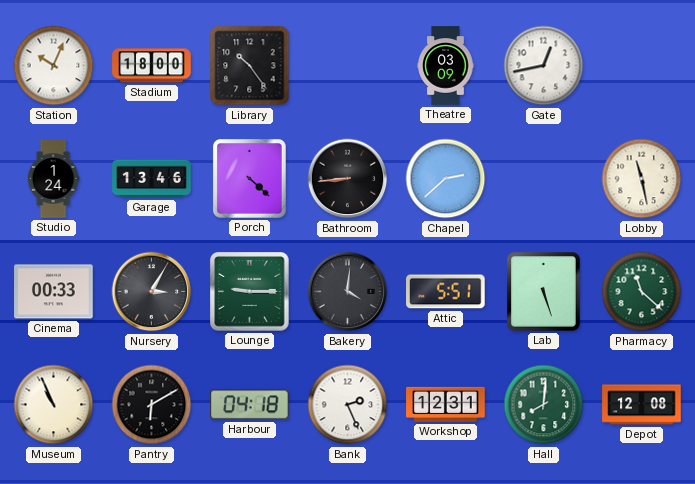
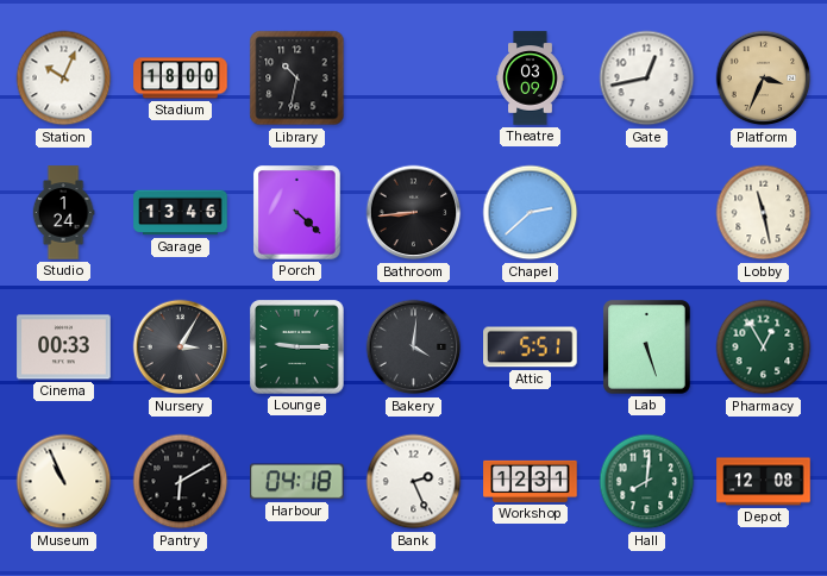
Library: 10:24 -> 10:32
Platform: none -> 3:34
Pharmacy: 11:22 -> 12:55
